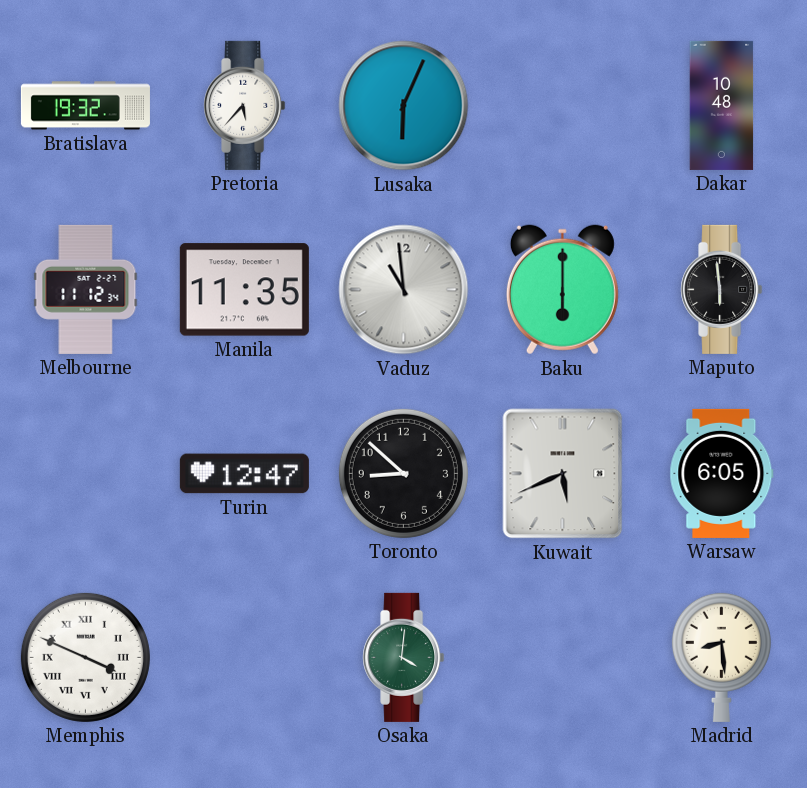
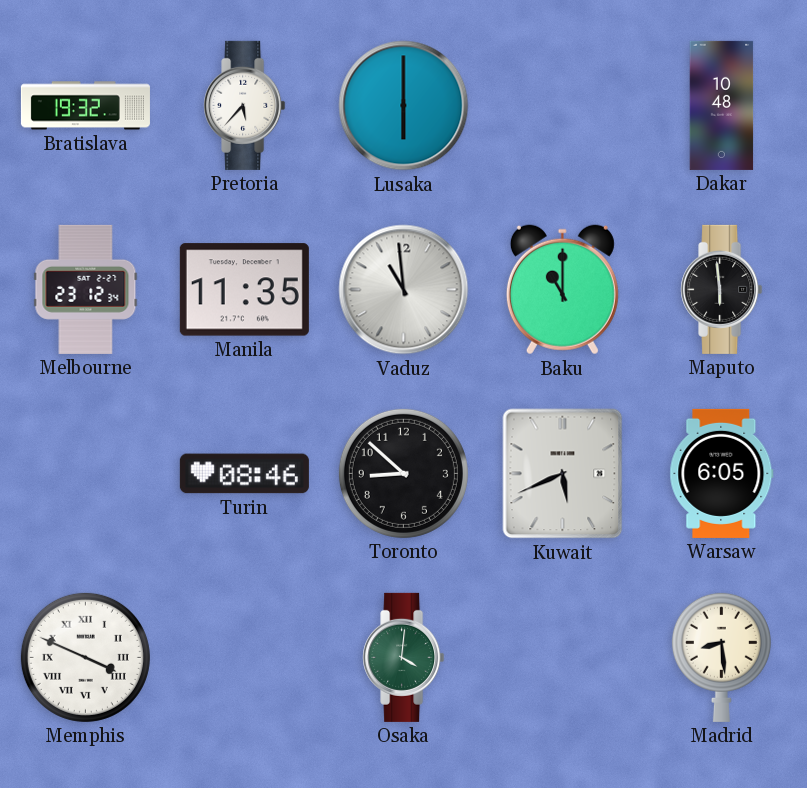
Lusaka: 6:04 -> 6:00
Melbourne: 11:12 -> 23:12
Baku: 6:00 -> 11:00
Turin: 12:47 -> 08:46
